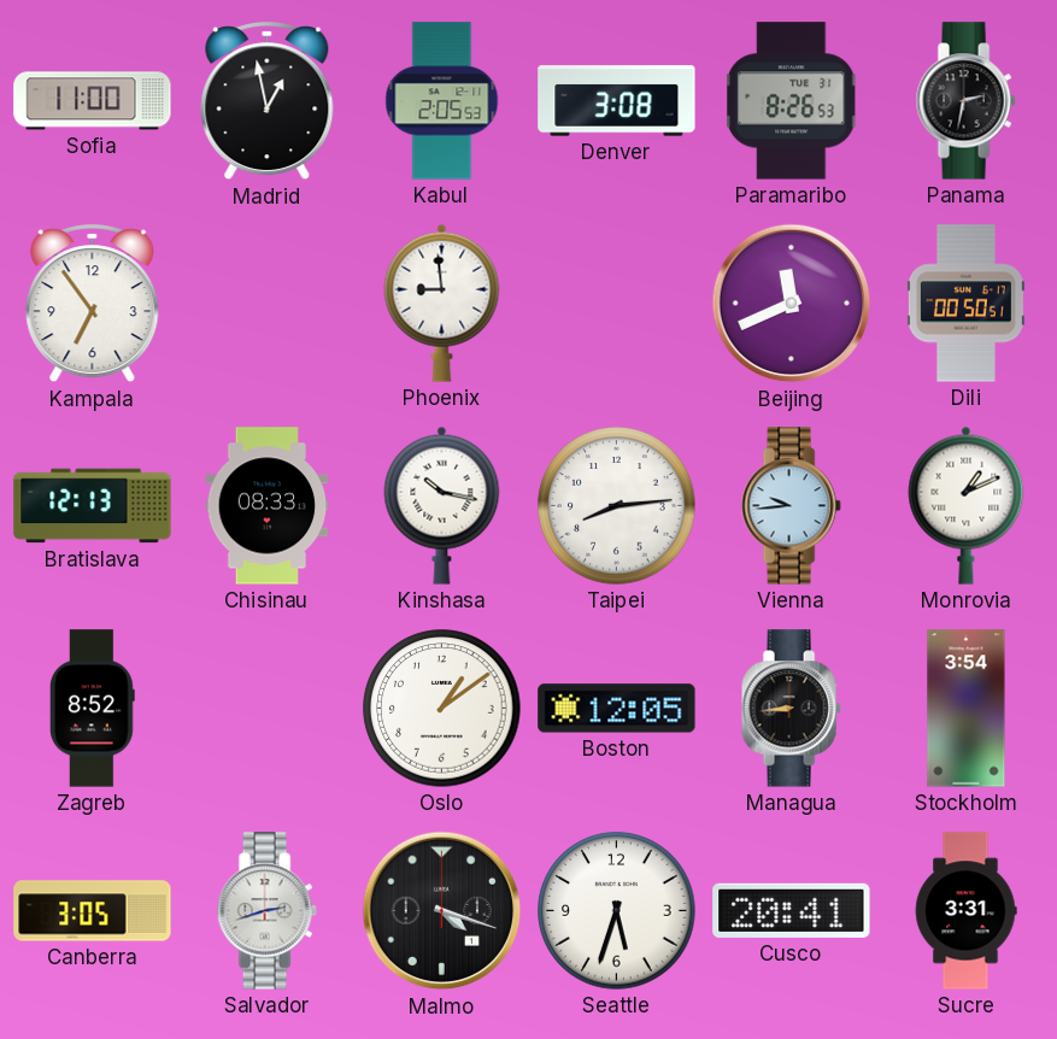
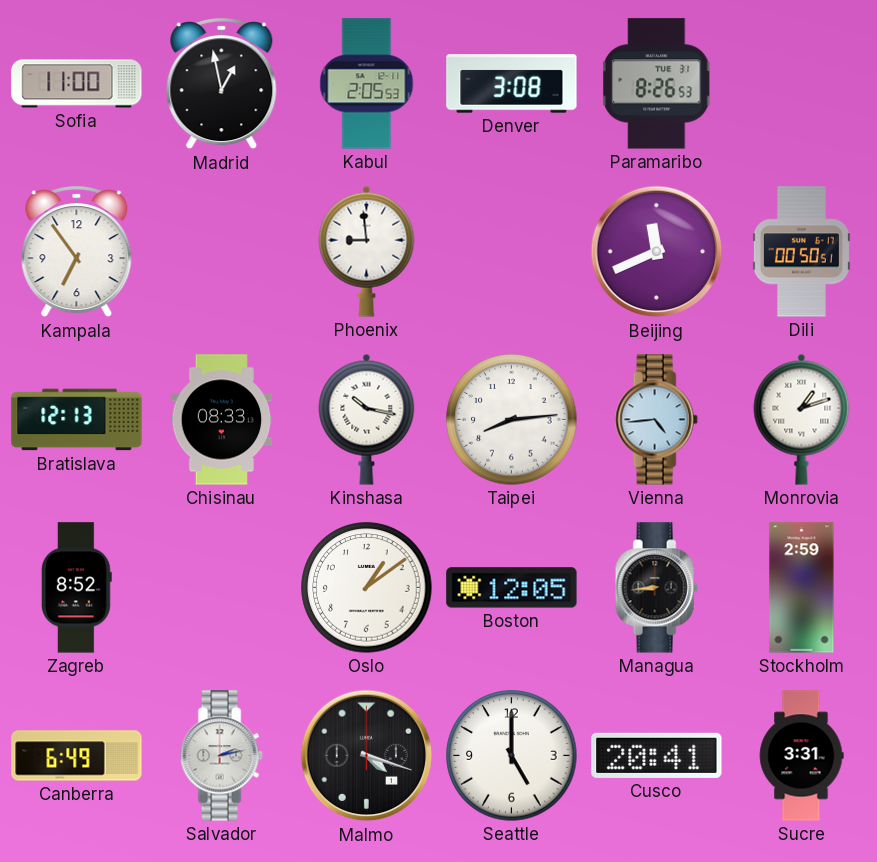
Panama: 2:32 -> none
Vienna: 9:44 -> 4:44
Monrovia: 1:11 -> 1:12
Stockholm: 3:54 -> 2:59
Canberra: 3:05 -> 6:49
Salvador: 2:42 -> 2:13
Seattle: 5:33 -> 5:00
